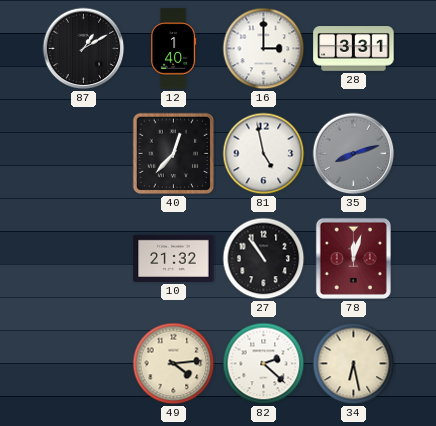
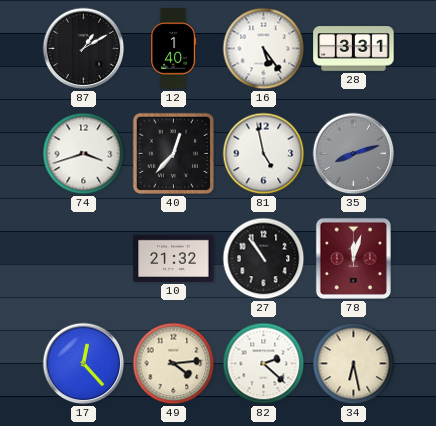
16: 3:00 -> 5:24
74: none -> 3:42
17: none -> 12:23
